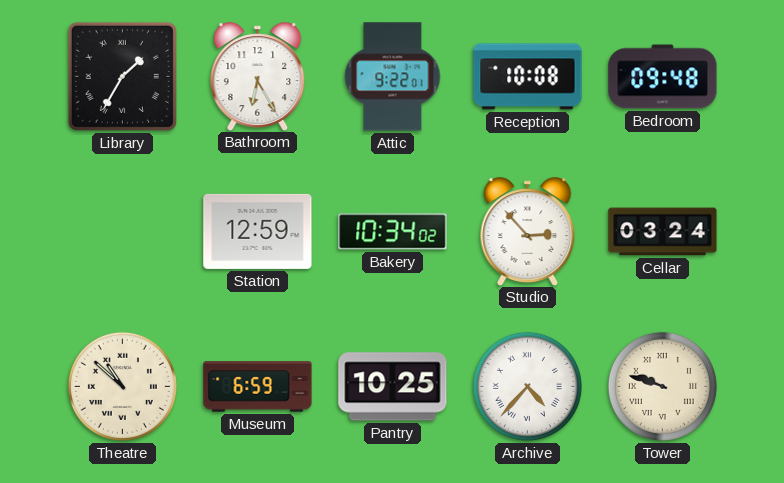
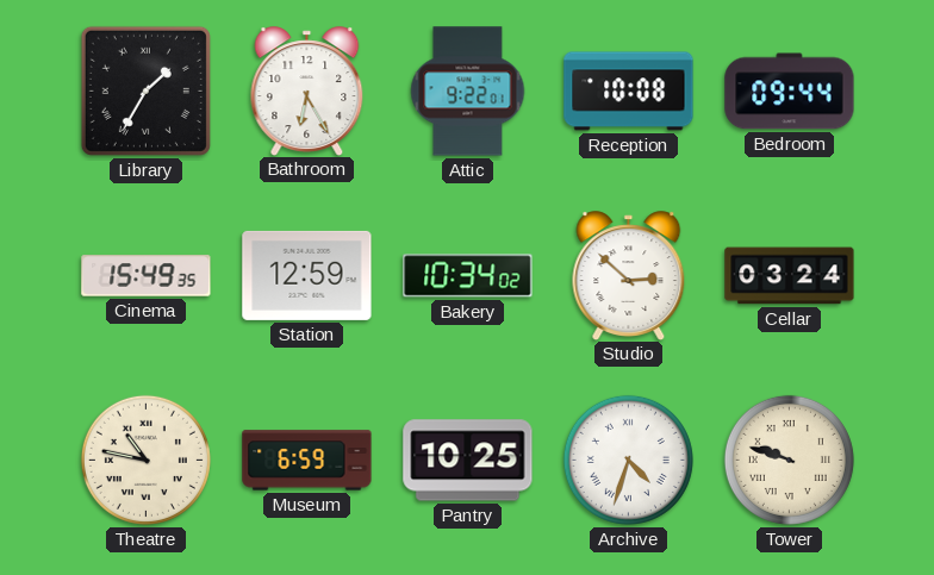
Bedroom: 09:48 -> 09:44
Cinema: none -> 15:49
Studio: 2:53 -> 2:52
Theatre: 10:52 -> 10:47
Archive: 4:37 -> 4:33
